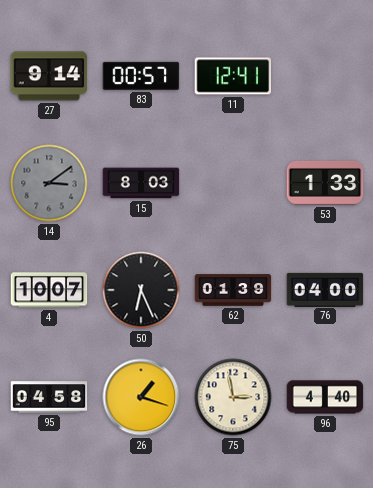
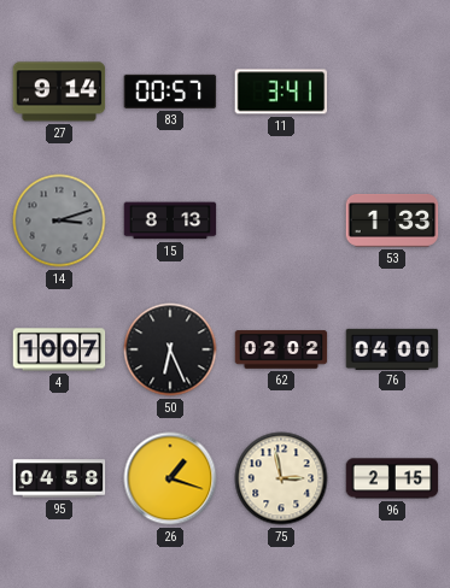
11: 12:41 -> 3:41
14: 3:09 -> 3:12
15: 8:03 -> 8:13
62: 01:39 -> 02:02
96: 4:40 -> 2:15
